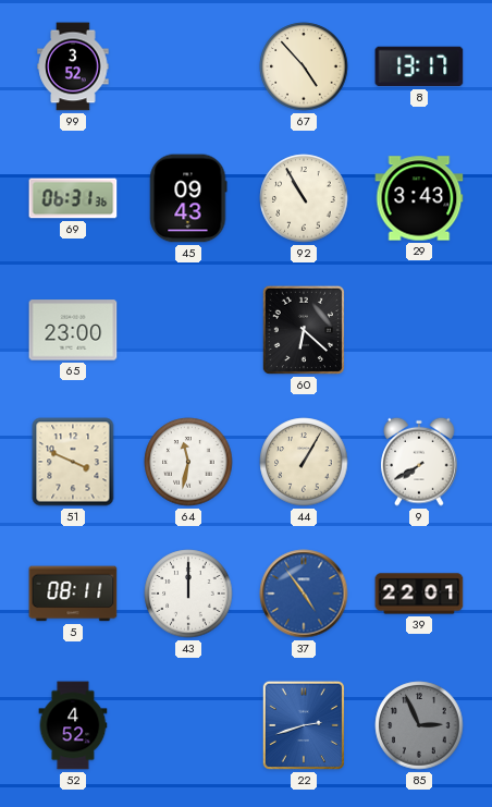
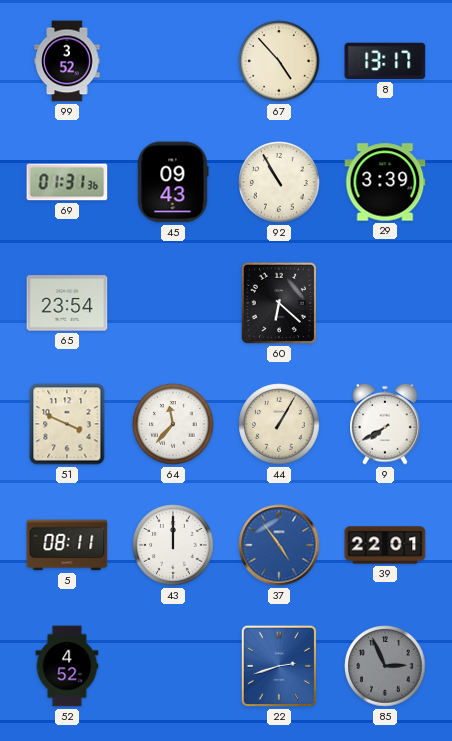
69: 06:31 -> 01:31
29: 3:43 -> 3:39
65: 23:00 -> 23:54
64: 11:32 -> 11:37
